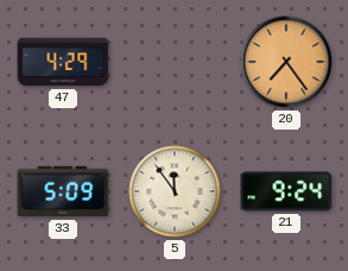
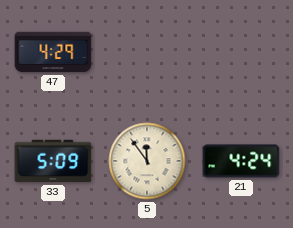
20: 7:24 -> none
21: 9:24 -> 4:24
